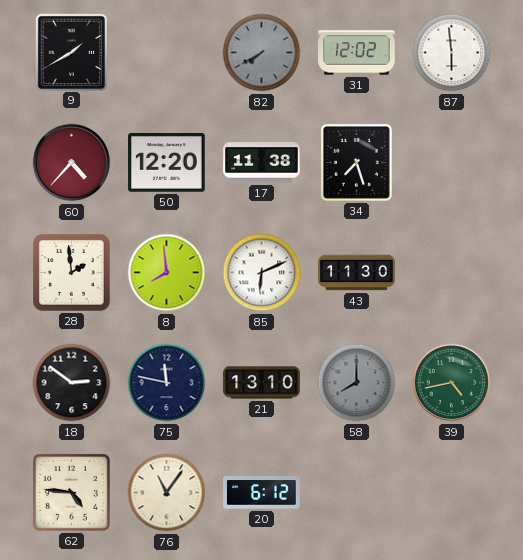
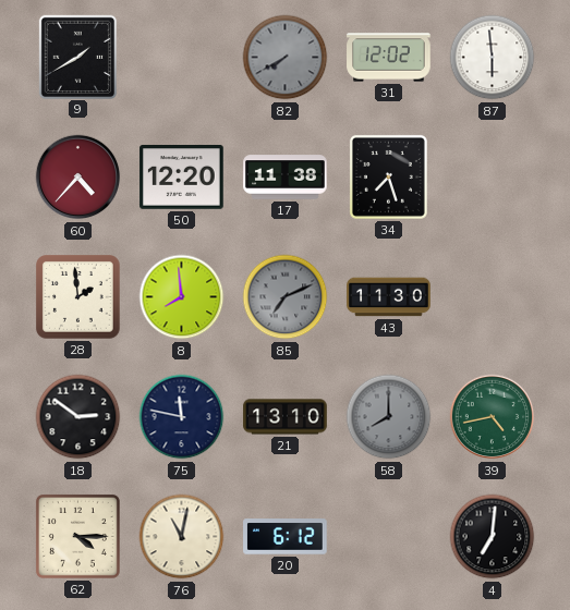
85: 6:11 -> 7:11
85 dial: white -> grey
62: 4:46 -> 4:15
76: 11:06 -> 11:02
4: none -> 7:01
